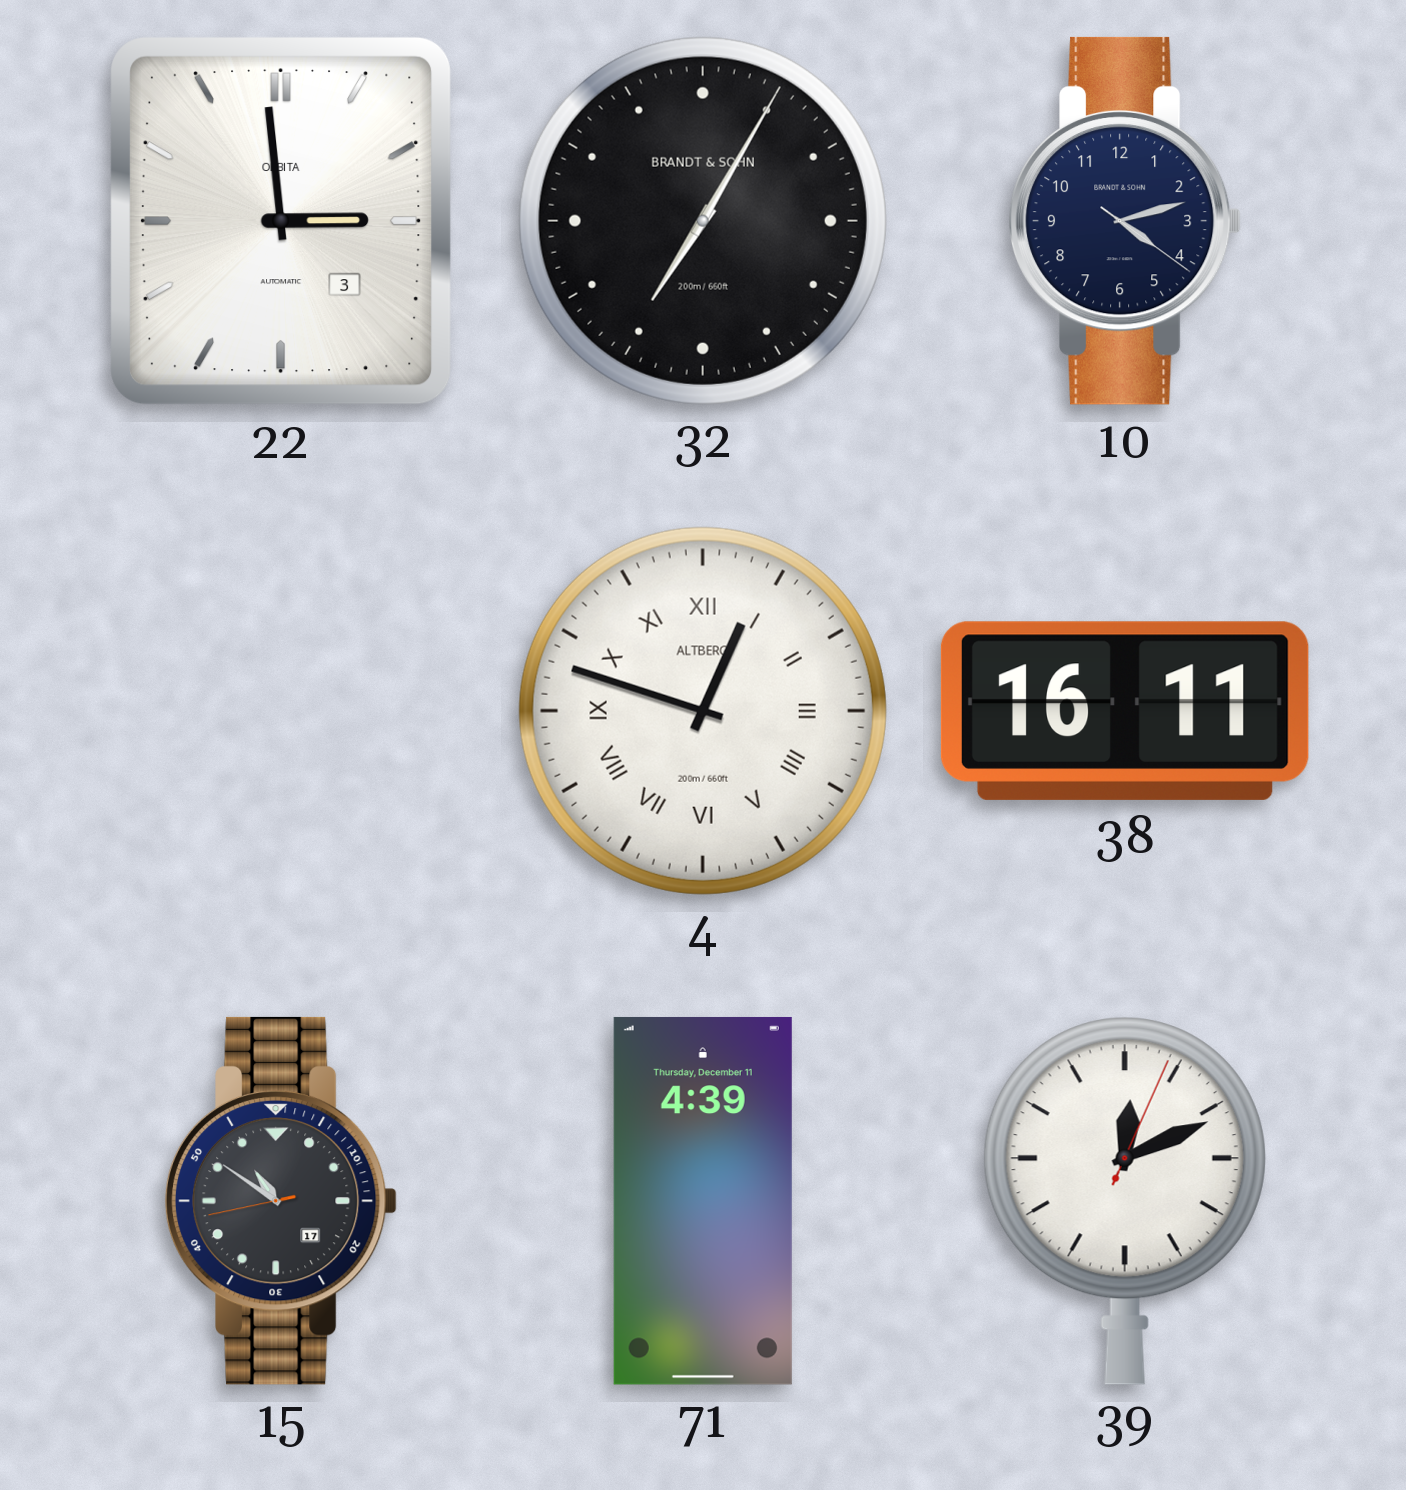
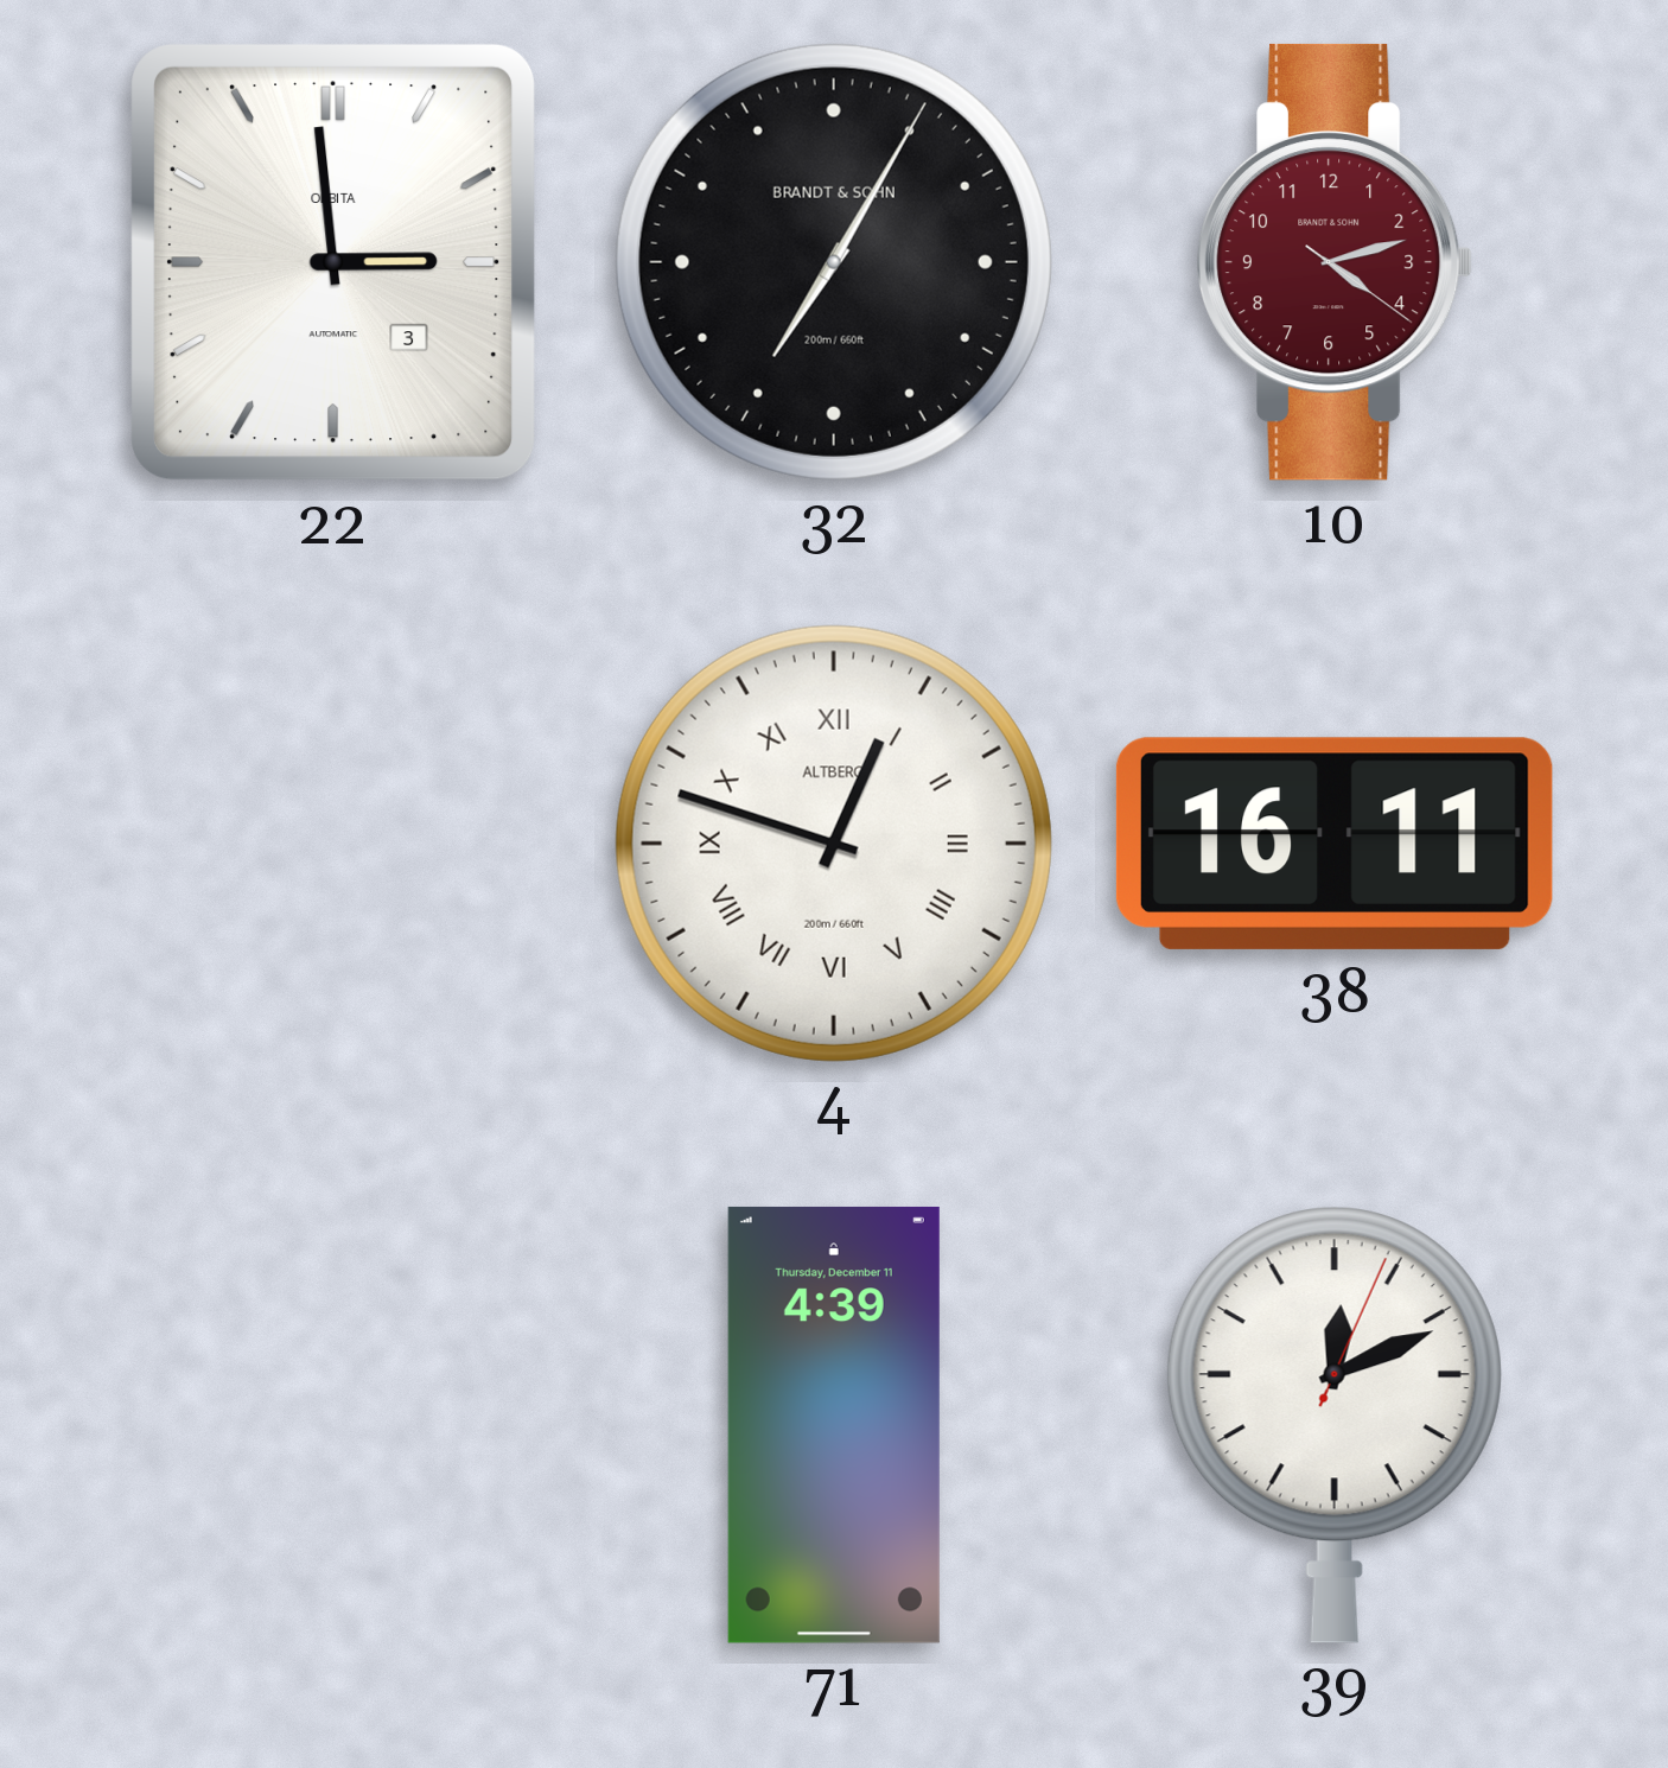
10 dial: navy -> burgundy
15: 10:50 -> none
